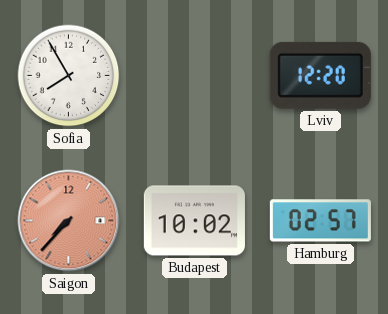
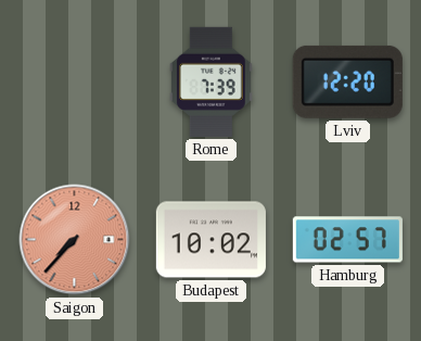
Sofia: 7:55 -> none
Rome: none -> 7:39
